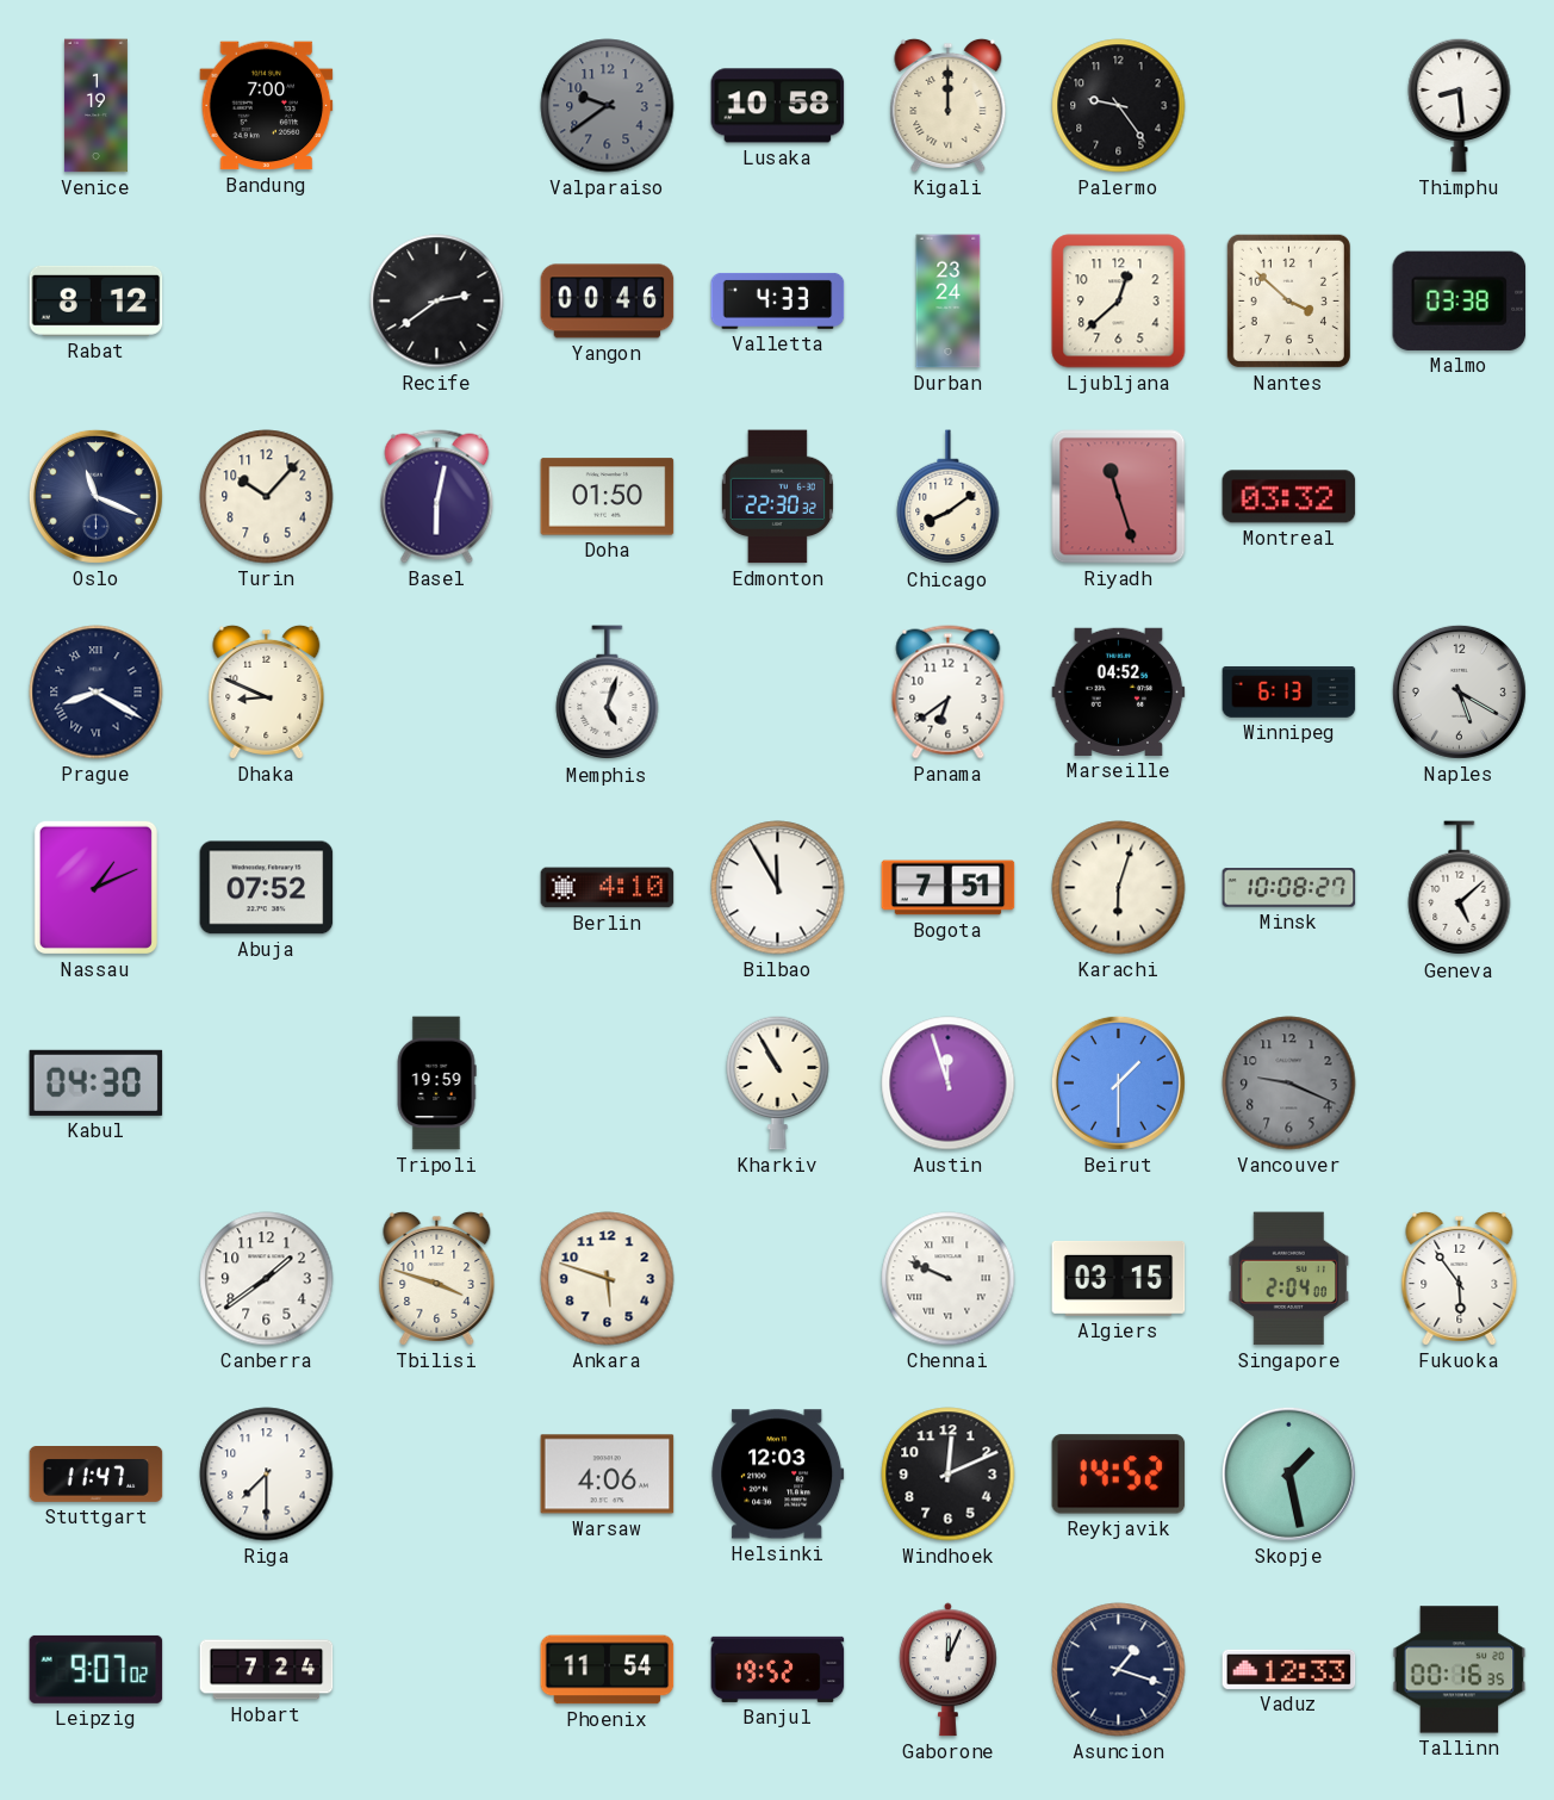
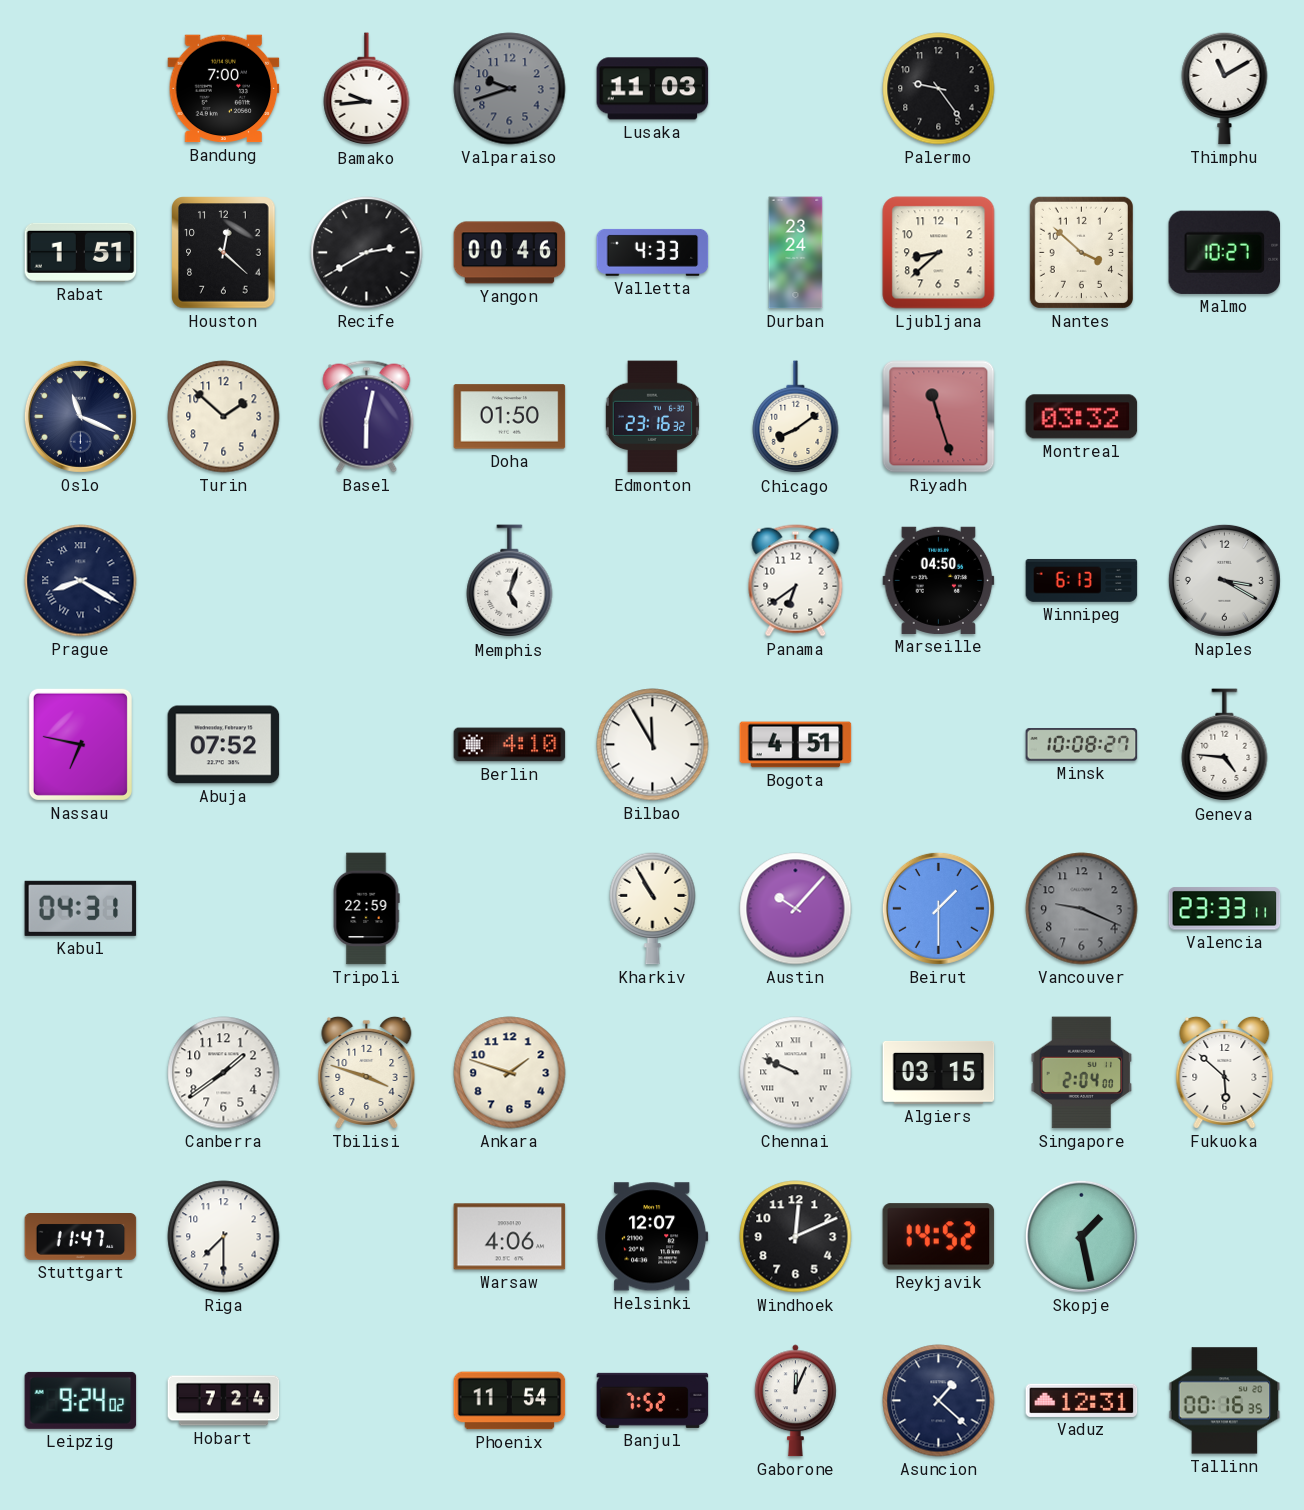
Venice: 1:19 -> none
Bamako: none -> 9:44
Valparaiso: 9:39 -> 9:42
Lusaka: 10:58 -> 11:03
Kigali: 12:00 -> none
Thimphu: 8:29 -> 11:10
Rabat: 8:12 -> 1:51
Houston: none -> 12:22
Recife: 2:39 -> 2:40
Ljubljana: 12:38 -> 8:38
Malmo: 03:38 -> 10:27
Turin: 10:07 -> 1:52
Edmonton: 22:30 -> 23:16
Dhaka: 8:49 -> none
Marseille: 04:52 -> 04:50
Naples: 5:20 -> 3:20
Nassau: 1:11 -> 6:47
Bogota: 7:51 -> 4:51
Karachi: 6:03 -> none
Geneva: 5:08 -> 4:46
Kabul: 04:30 -> 04:31
Tripoli: 19:59 -> 22:59
Austin: 11:57 -> 10:07
Valencia: none -> 23:33
Ankara: 5:48 -> 1:48
Fukuoka: 5:54 -> 5:52
Helsinki: 12:03 -> 12:07
Leipzig: 9:07 -> 9:24
Banjul: 19:52 -> 7:52
Asuncion: 1:18 -> 1:22
Vaduz: 12:33 -> 12:31
